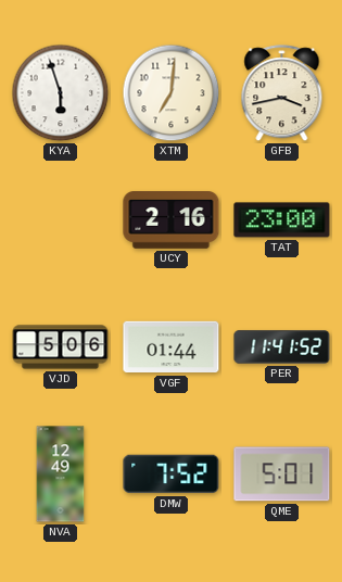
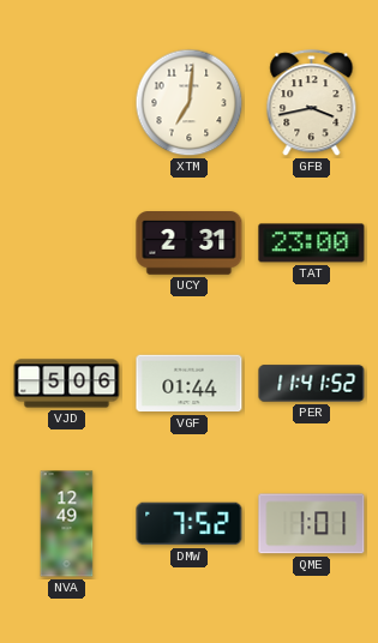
KYA: 5:57 -> none
UCY: 2:16 -> 2:31
QME: 5:01 -> 1:01
